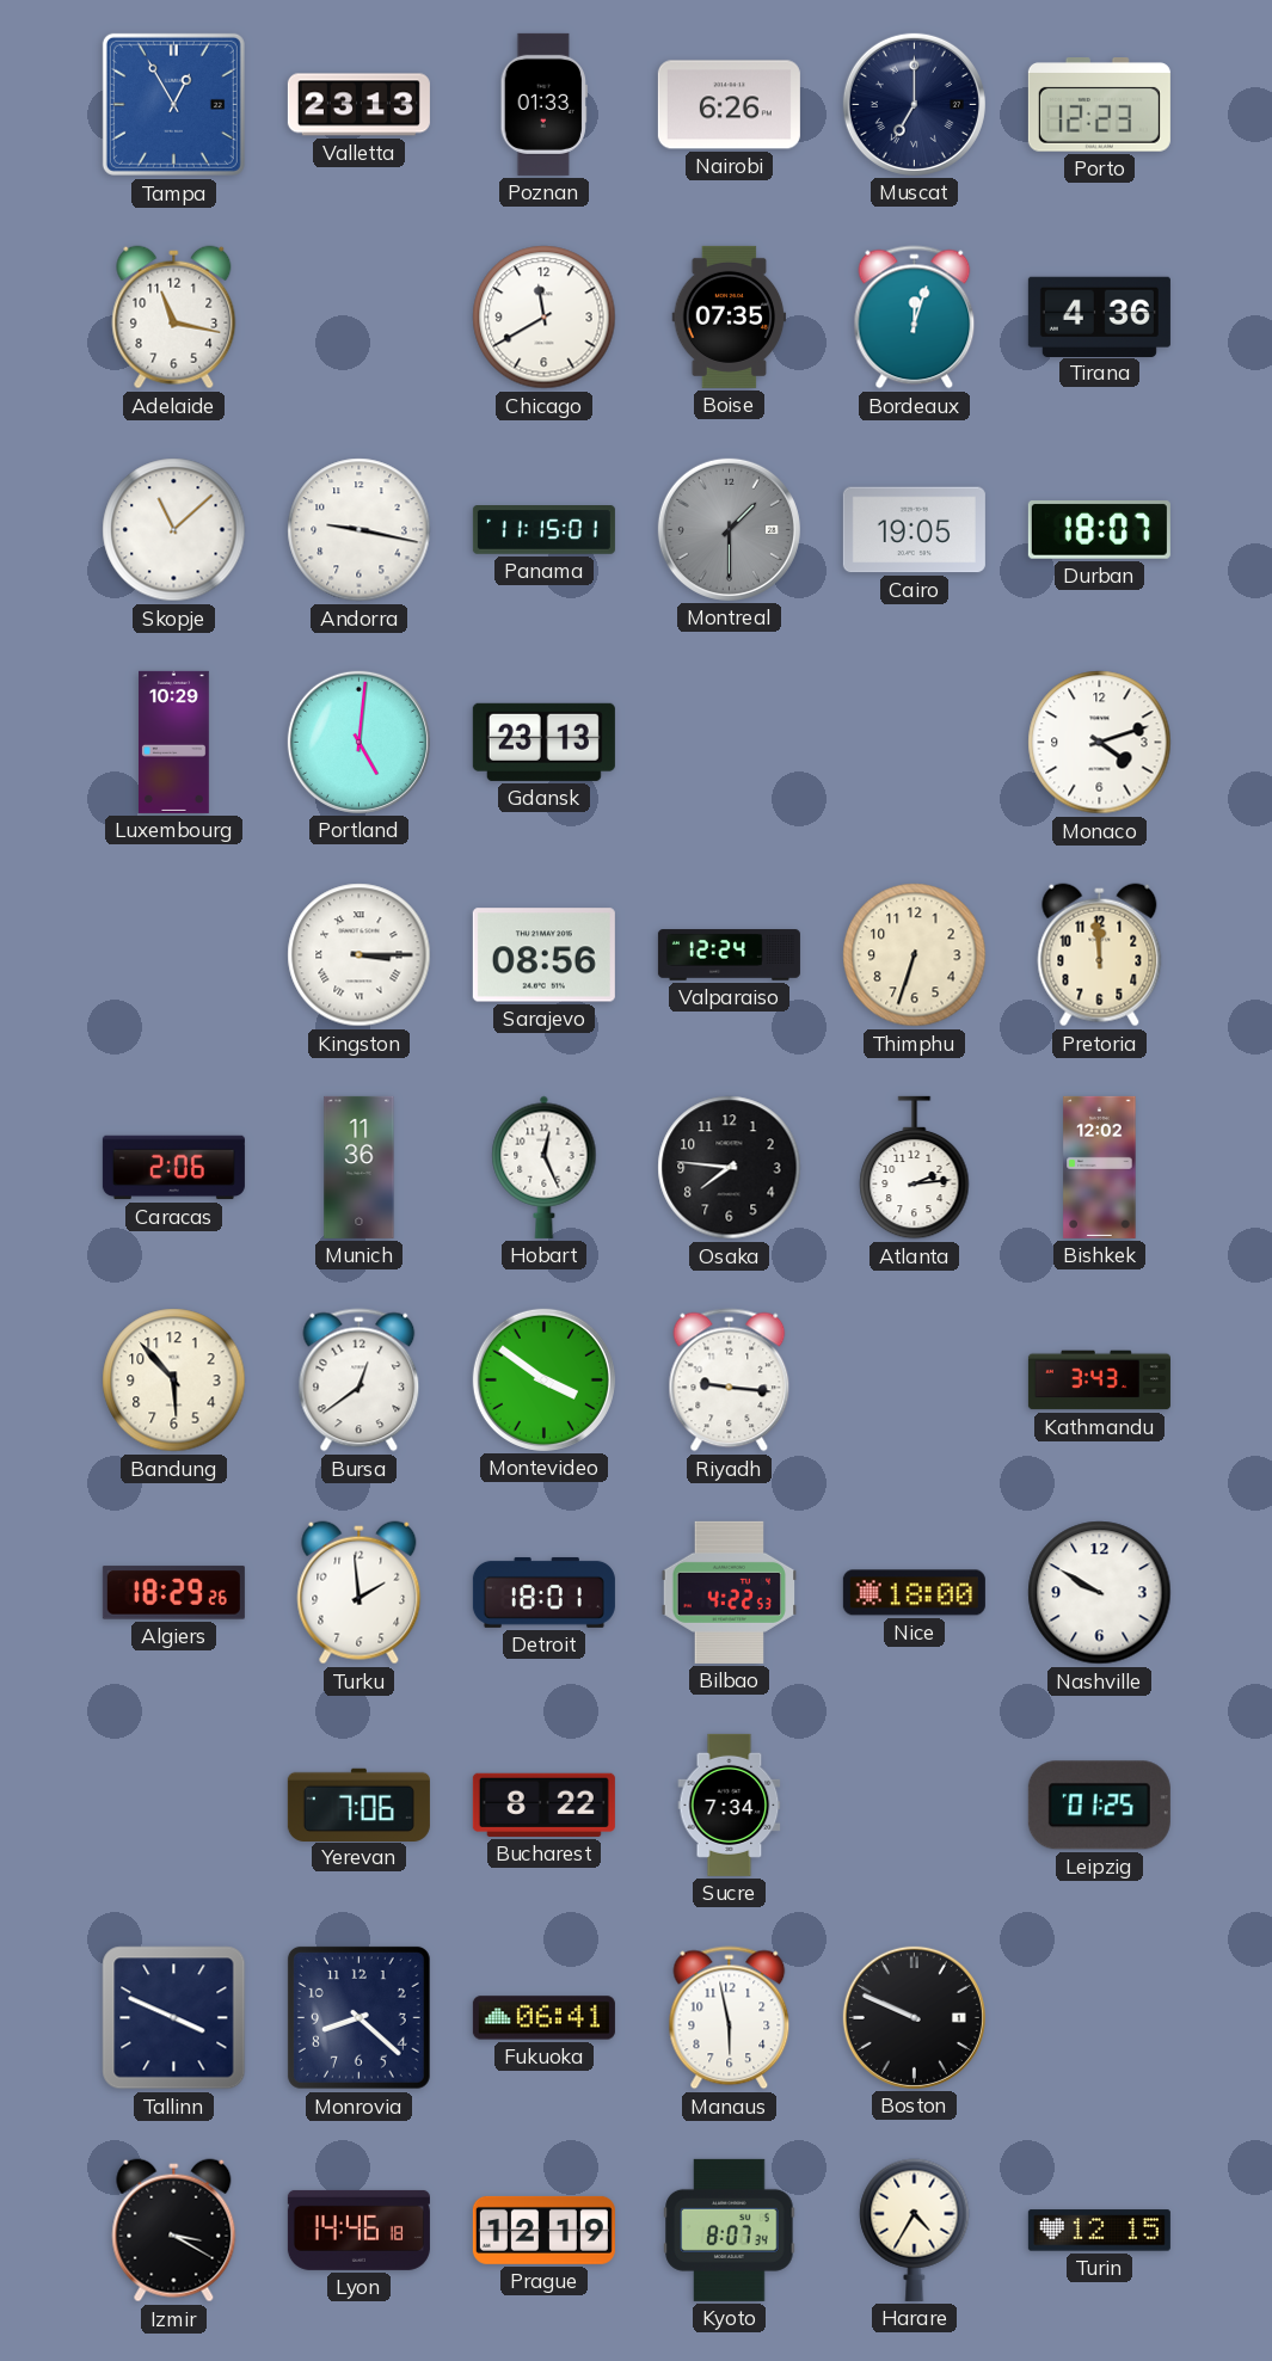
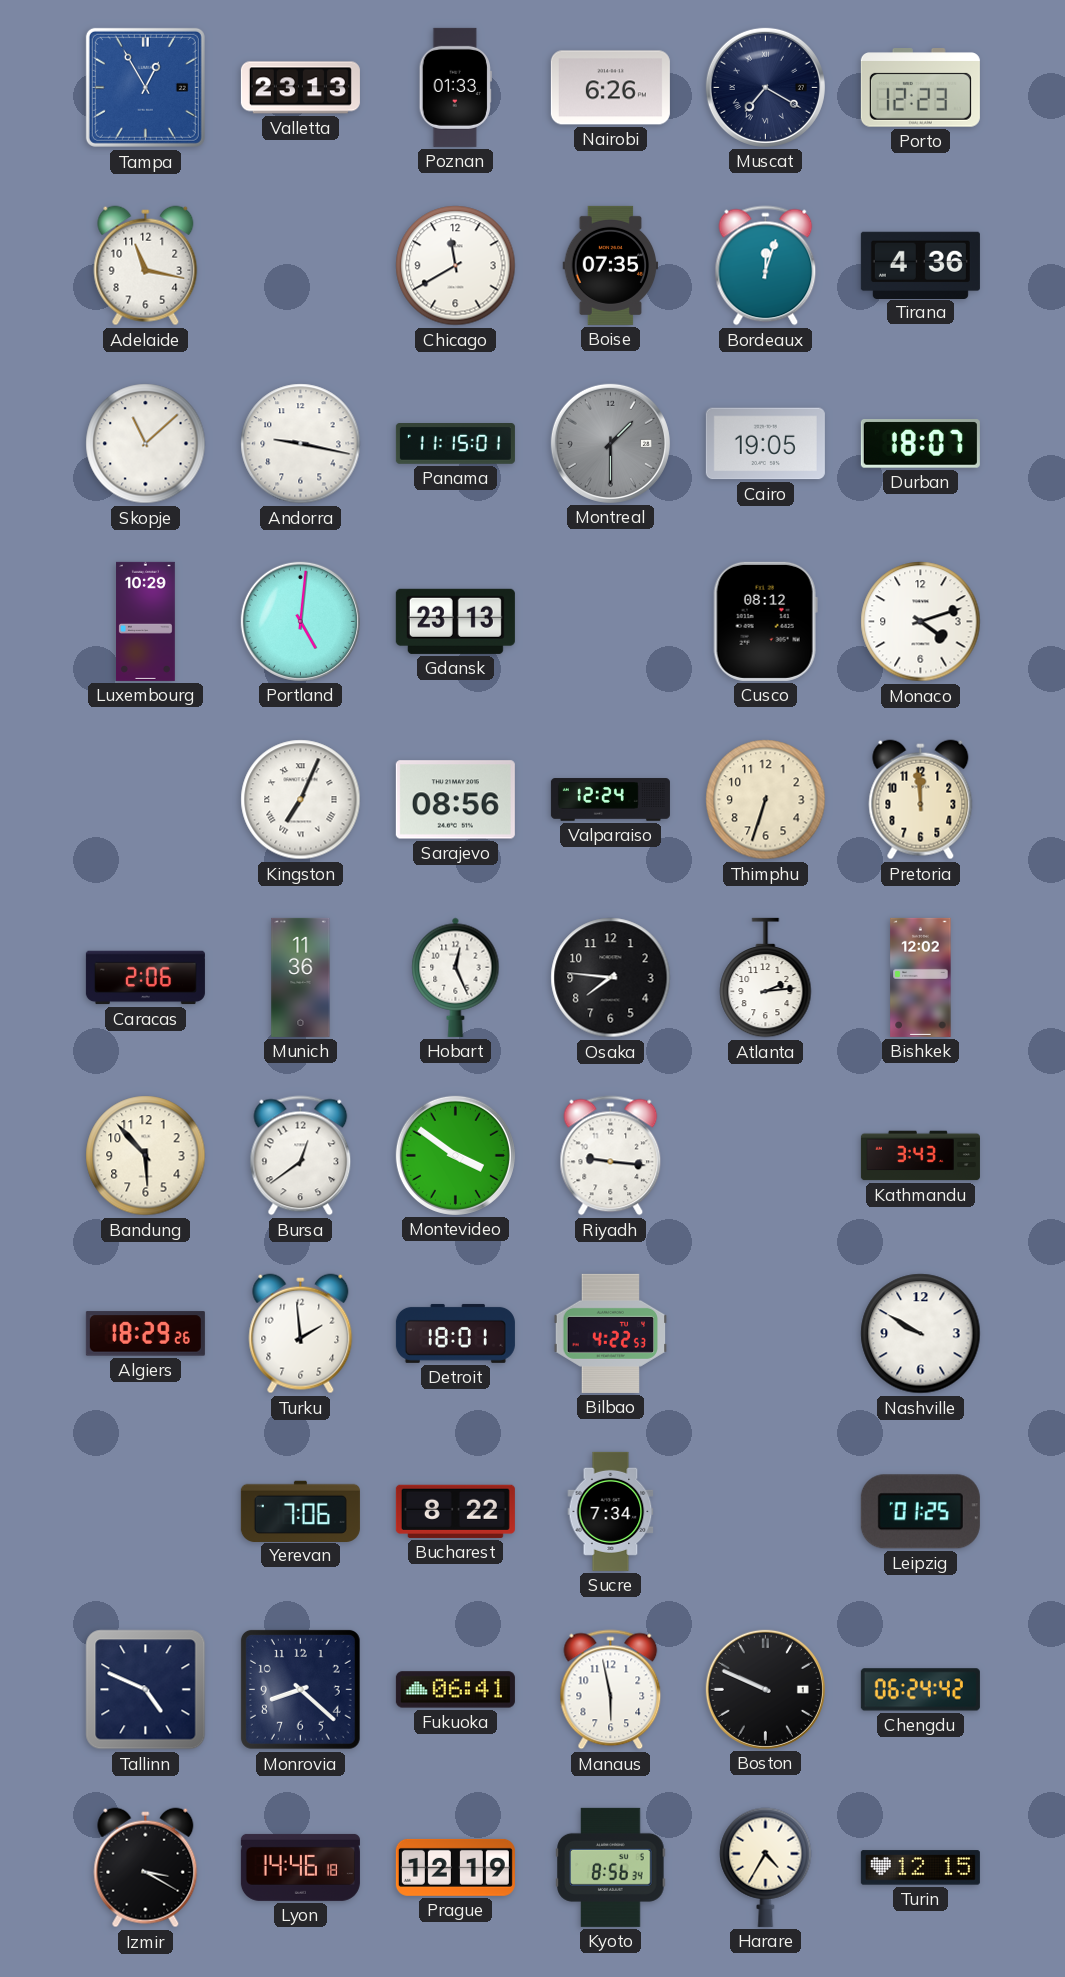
Muscat: 7:00 -> 7:20
Cusco: none -> 08:12
Kingston: 3:15 -> 7:04
Nice: 18:00 -> none
Tallinn: 3:49 -> 4:49
Chengdu: none -> 06:24
Kyoto: 8:07 -> 8:56
